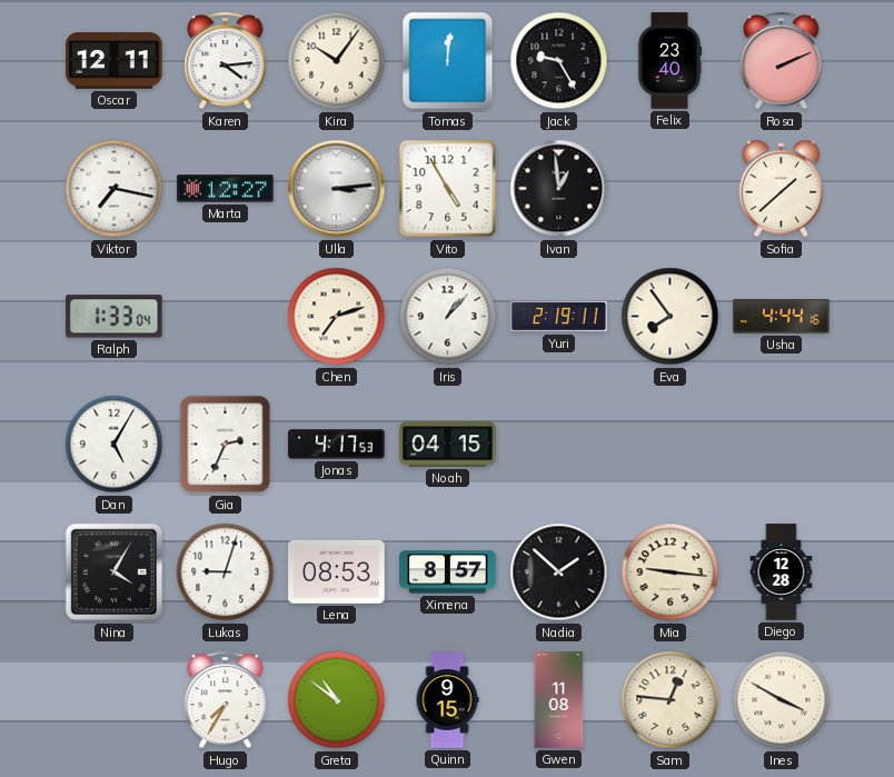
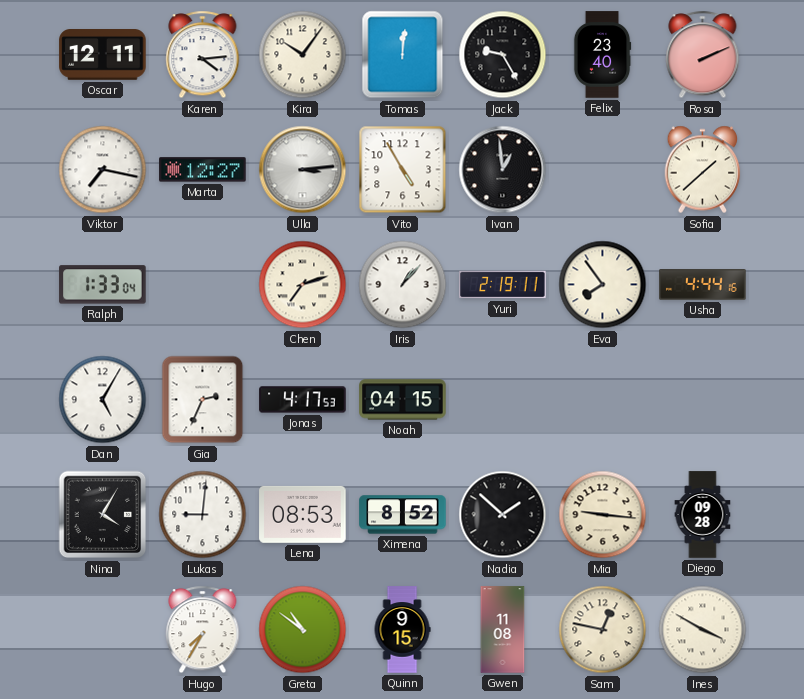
Lukas: 9:03 -> 9:01
Ximena: 8:57 -> 8:52
Diego: 12:28 -> 09:28
Sam: 12:46 -> 12:47
